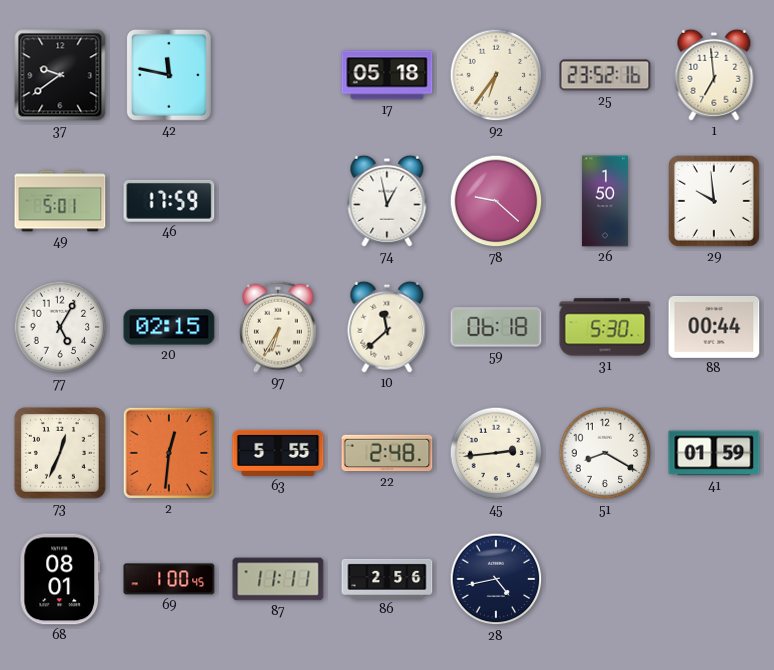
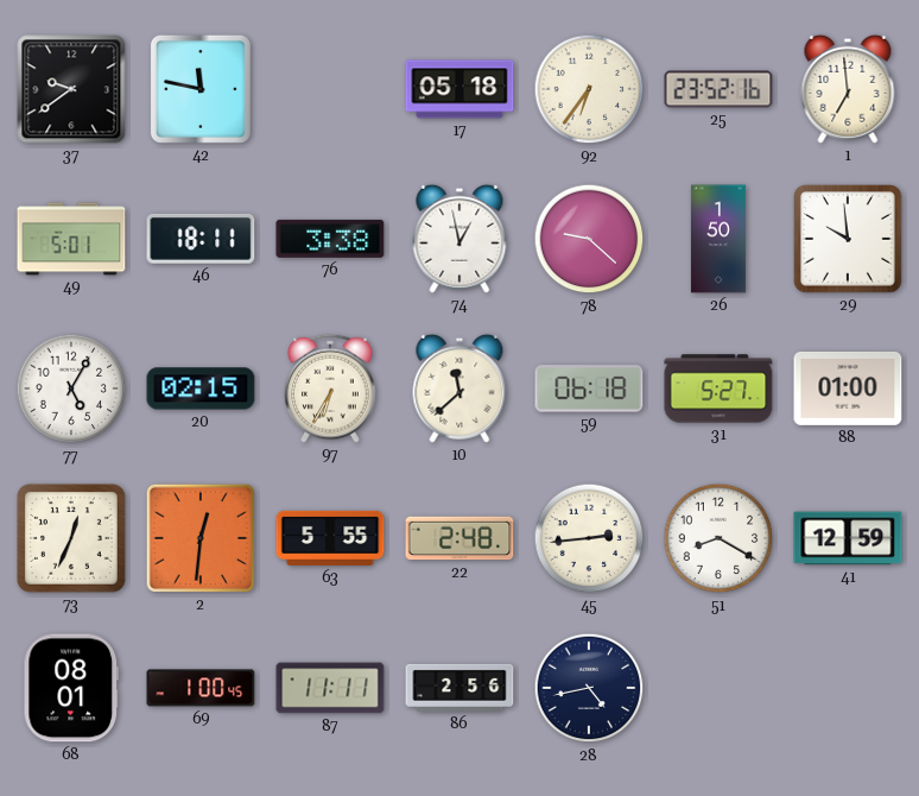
46: 17:59 -> 18:11
76: none -> 3:38
31: 5:30 -> 5:27
88: 00:44 -> 01:00
41: 01:59 -> 12:59
